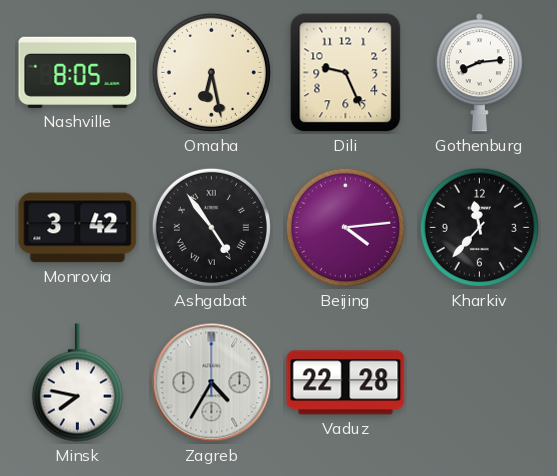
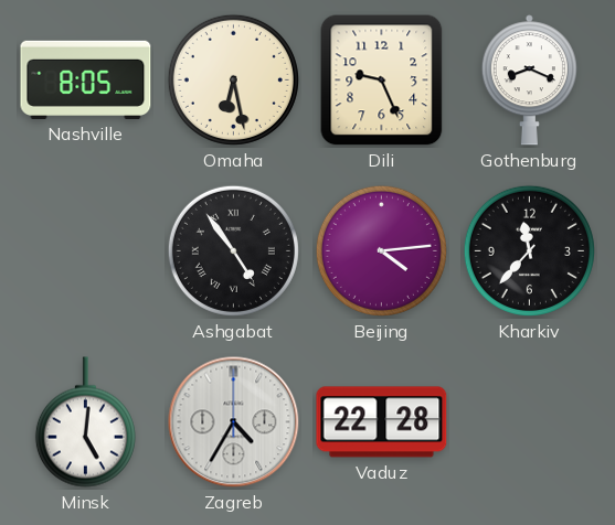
Gothenburg: 8:14 -> 8:19
Monrovia: 3:42 -> none
Minsk: 7:47 -> 5:01
